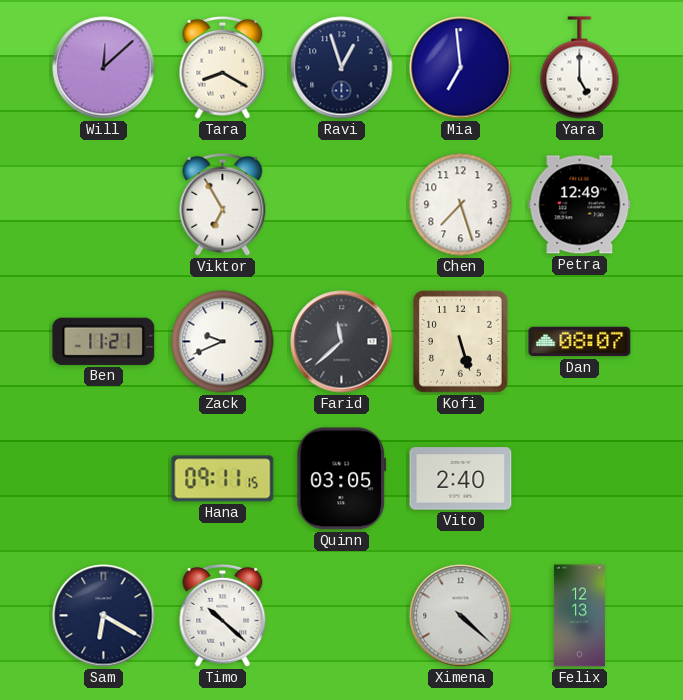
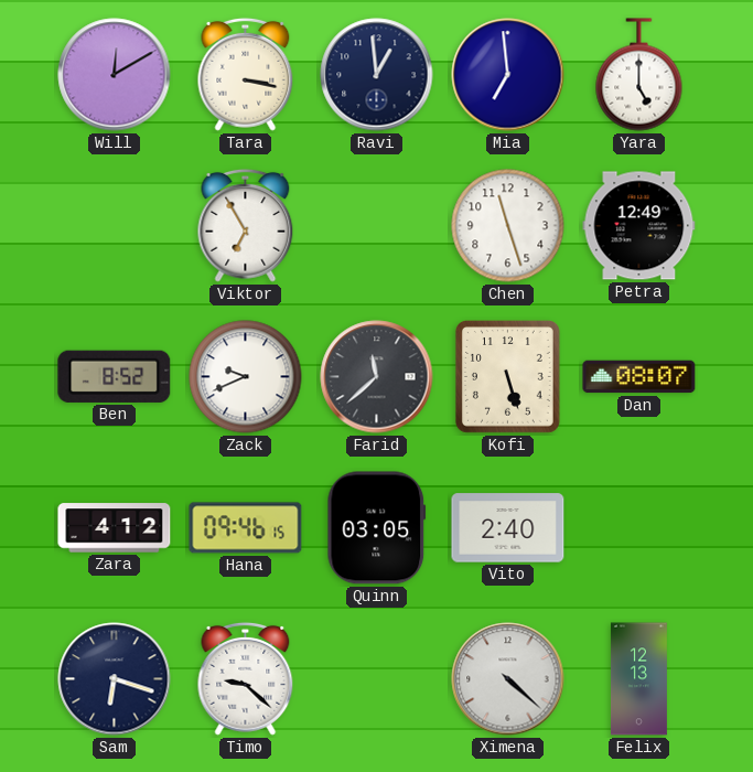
Will: 12:08 -> 12:10
Tara: 8:20 -> 3:17
Ravi: 12:57 -> 12:59
Chen: 7:27 -> 11:27
Ben: 11:21 -> 8:52
Zara: none -> 4:12
Hana: 09:11 -> 09:46
Sam: 6:20 -> 6:18
Timo: 10:22 -> 9:22
